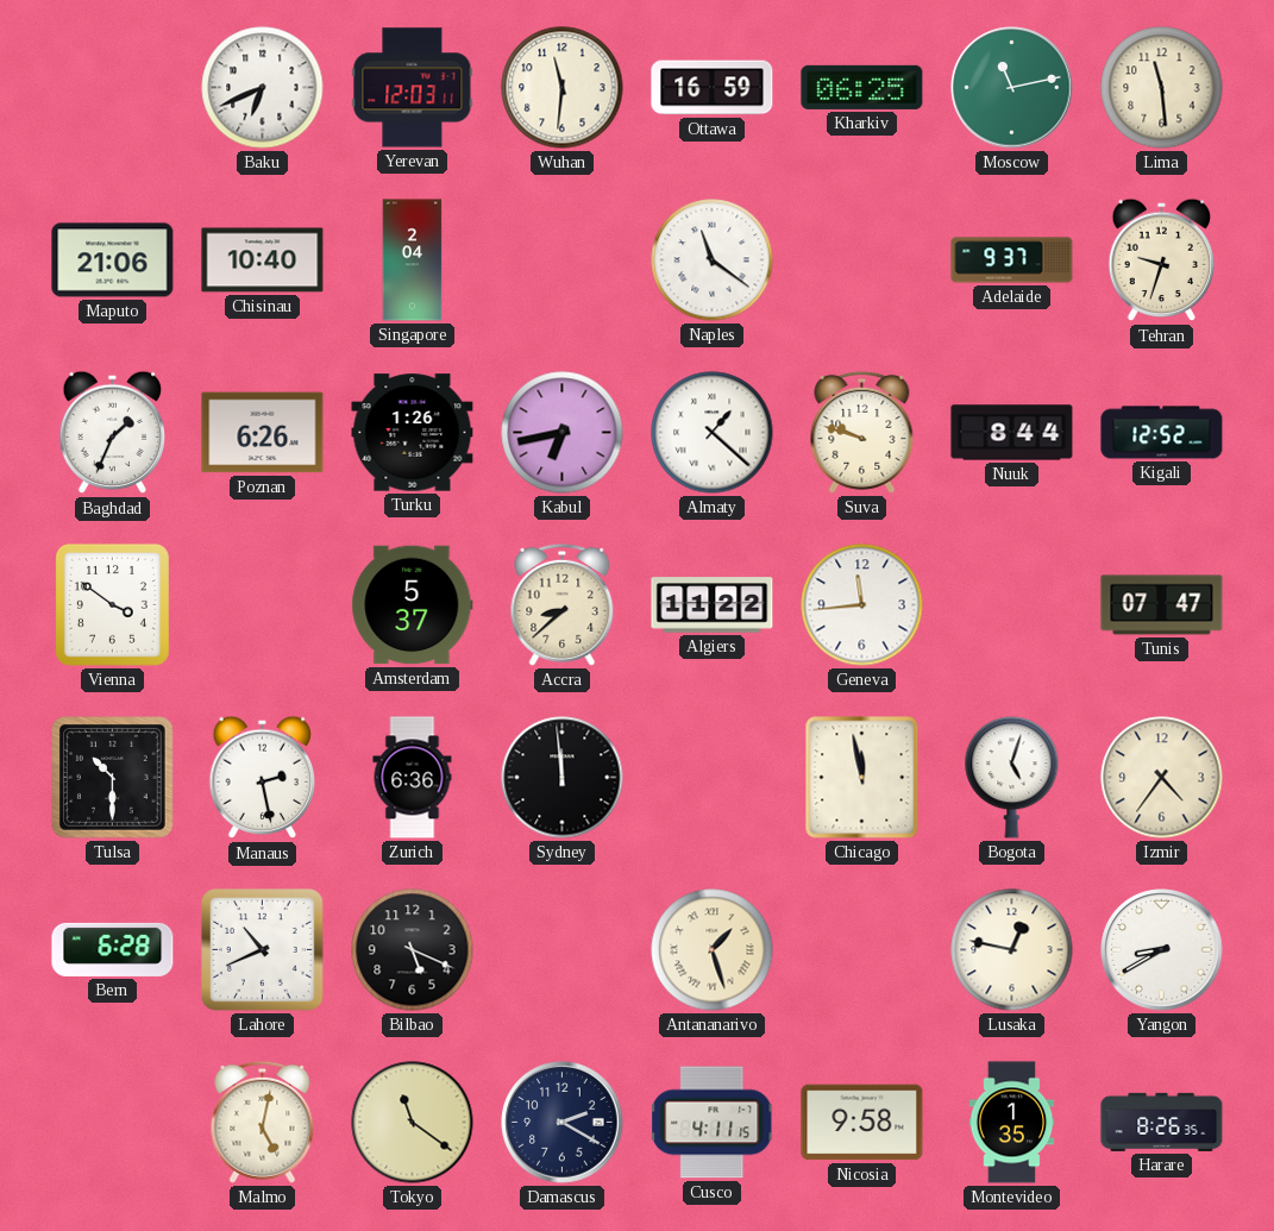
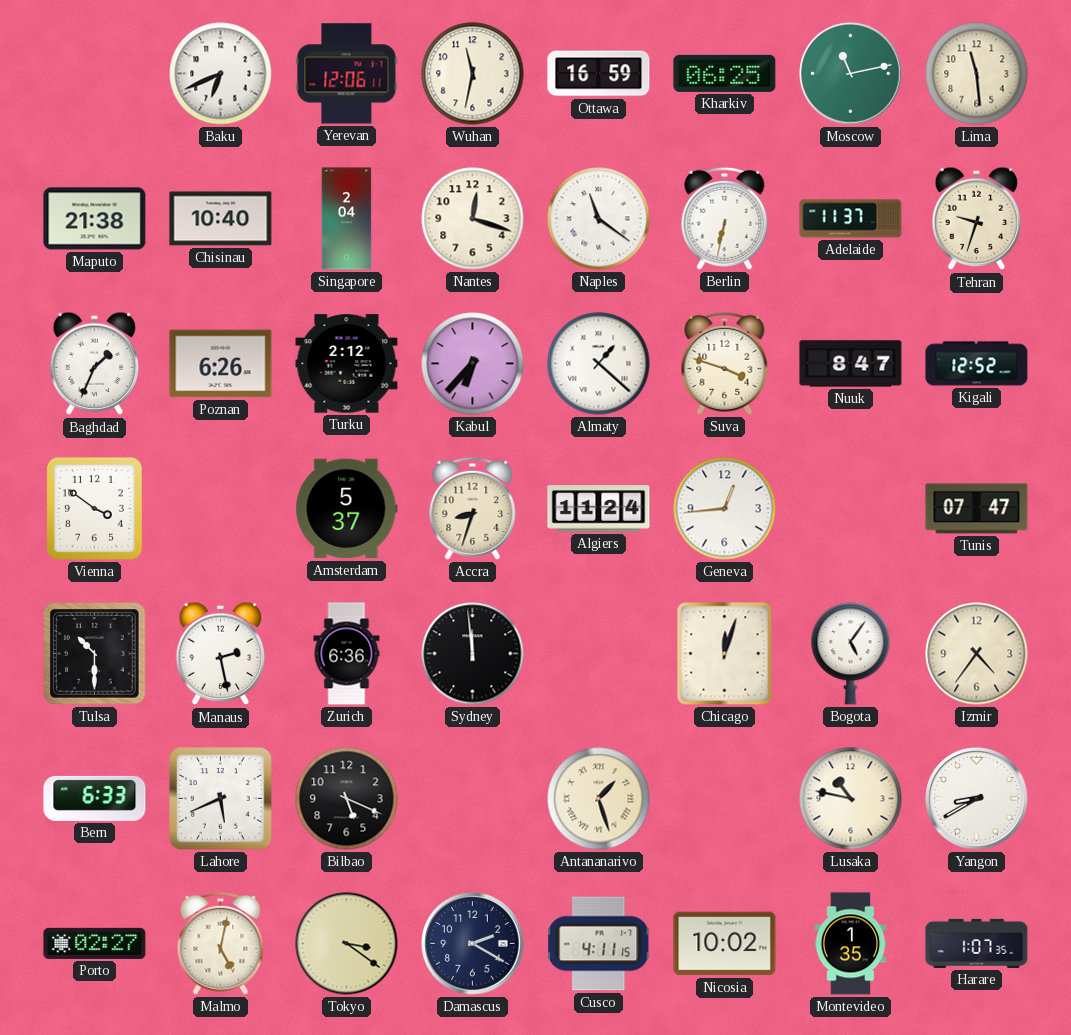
Yerevan: 12:03 -> 12:06
Wuhan: 11:31 -> 11:32
Maputo: 21:06 -> 21:38
Nantes: none -> 12:18
Berlin: none -> 6:32
Adelaide: 9:37 -> 11:37
Turku: 1:26 -> 2:12
Kabul: 6:43 -> 6:37
Suva: 9:48 -> 3:48
Nuuk: 8:44 -> 8:47
Accra: 8:38 -> 8:33
Algiers: 11:22 -> 11:24
Geneva: 11:44 -> 12:44
Chicago: 11:58 -> 12:03
Bogota: 5:03 -> 5:06
Bern: 6:28 -> 6:33
Lahore: 10:41 -> 5:41
Lusaka: 12:47 -> 10:47
Porto: none -> 02:27
Tokyo: 11:21 -> 3:21
Nicosia: 9:58 -> 10:02
Harare: 8:26 -> 1:07
